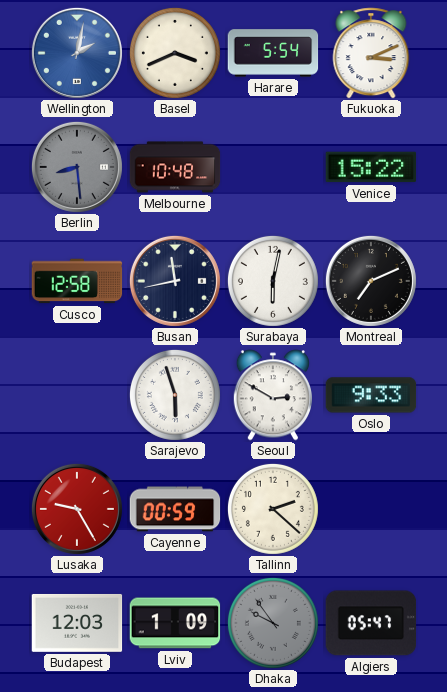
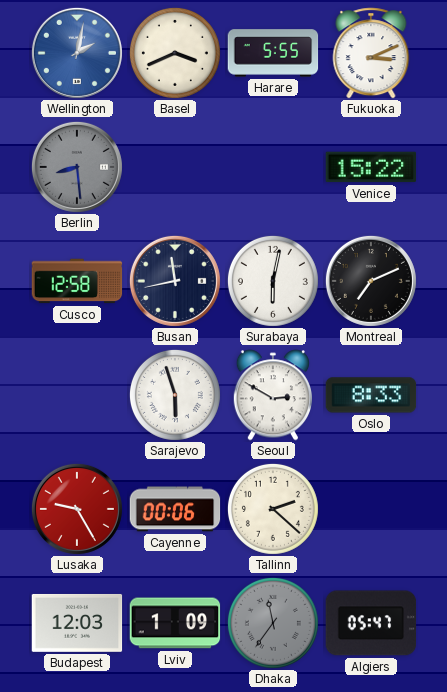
Harare: 5:54 -> 5:55
Melbourne: 10:48 -> none
Oslo: 9:33 -> 8:33
Cayenne: 00:59 -> 00:06
Dhaka: 9:54 -> 11:36
